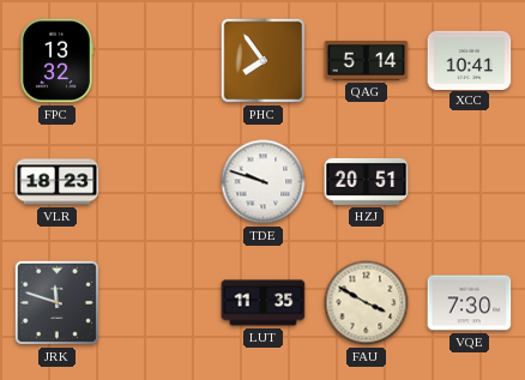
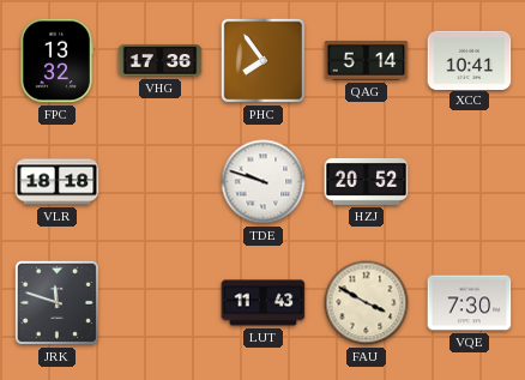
VHG: none -> 17:36
VLR: 18:23 -> 18:18
HZJ: 20:51 -> 20:52
LUT: 11:35 -> 11:43
